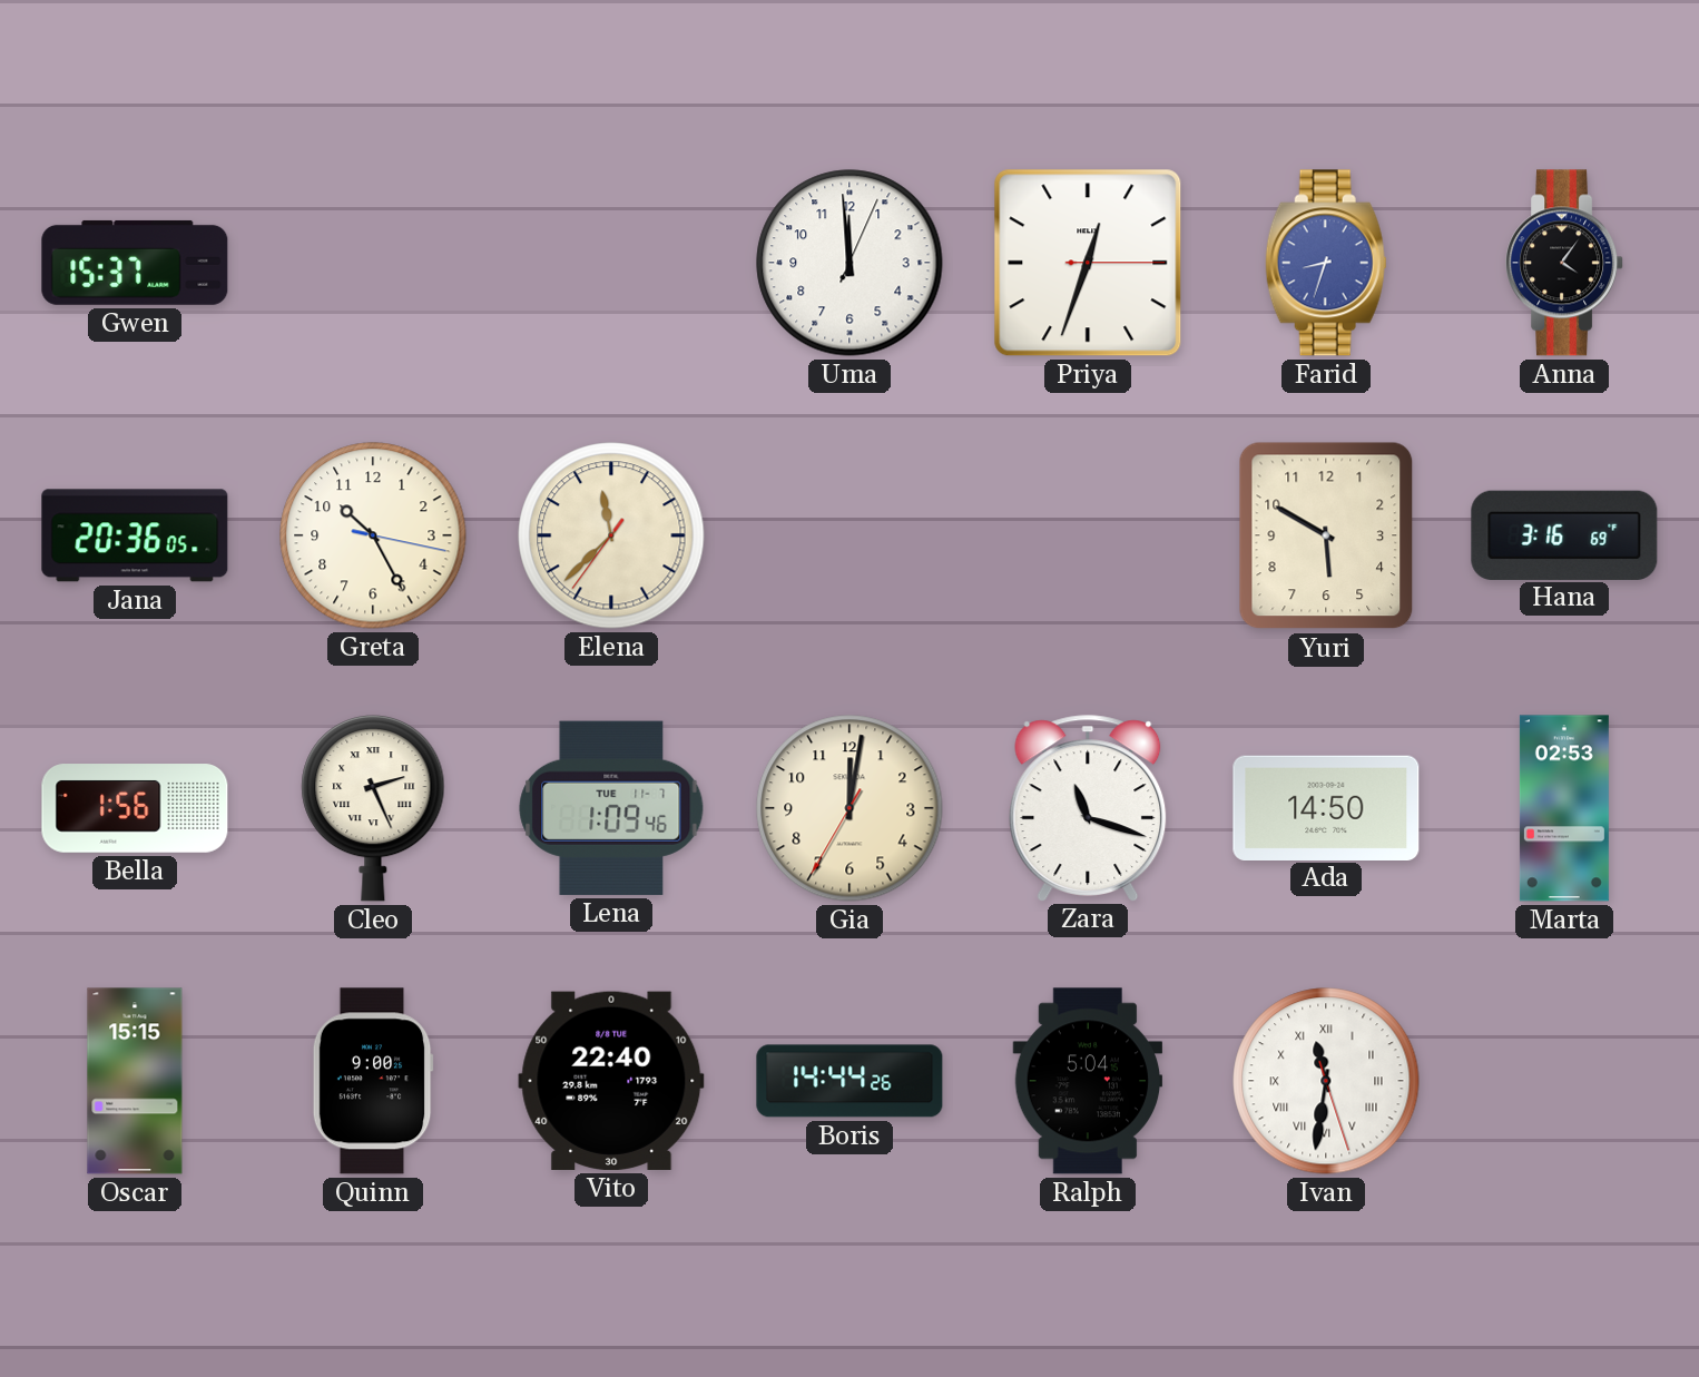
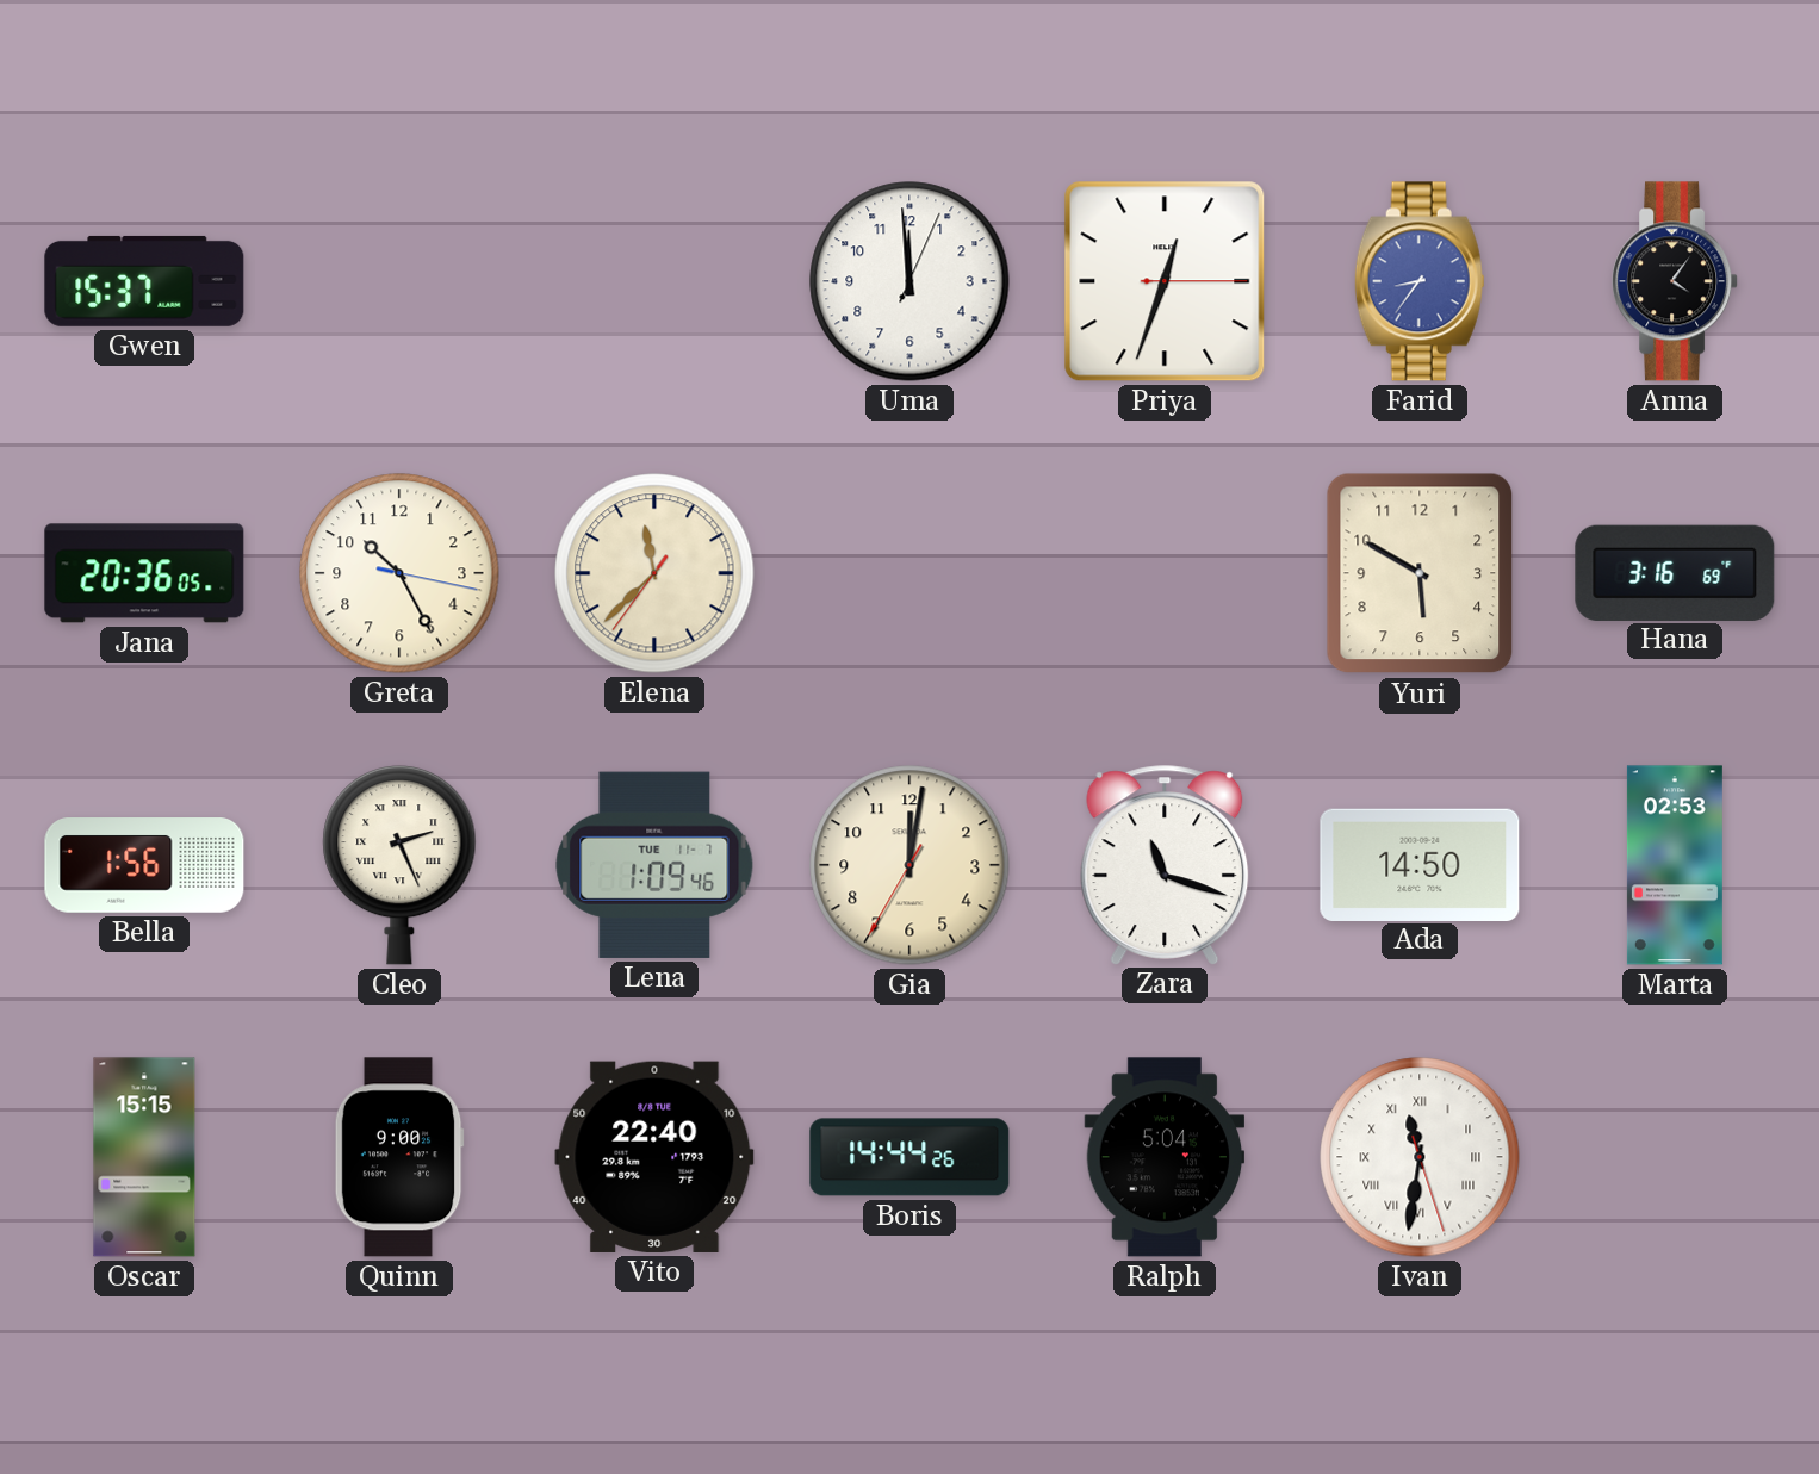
Farid: 8:33 -> 8:36
